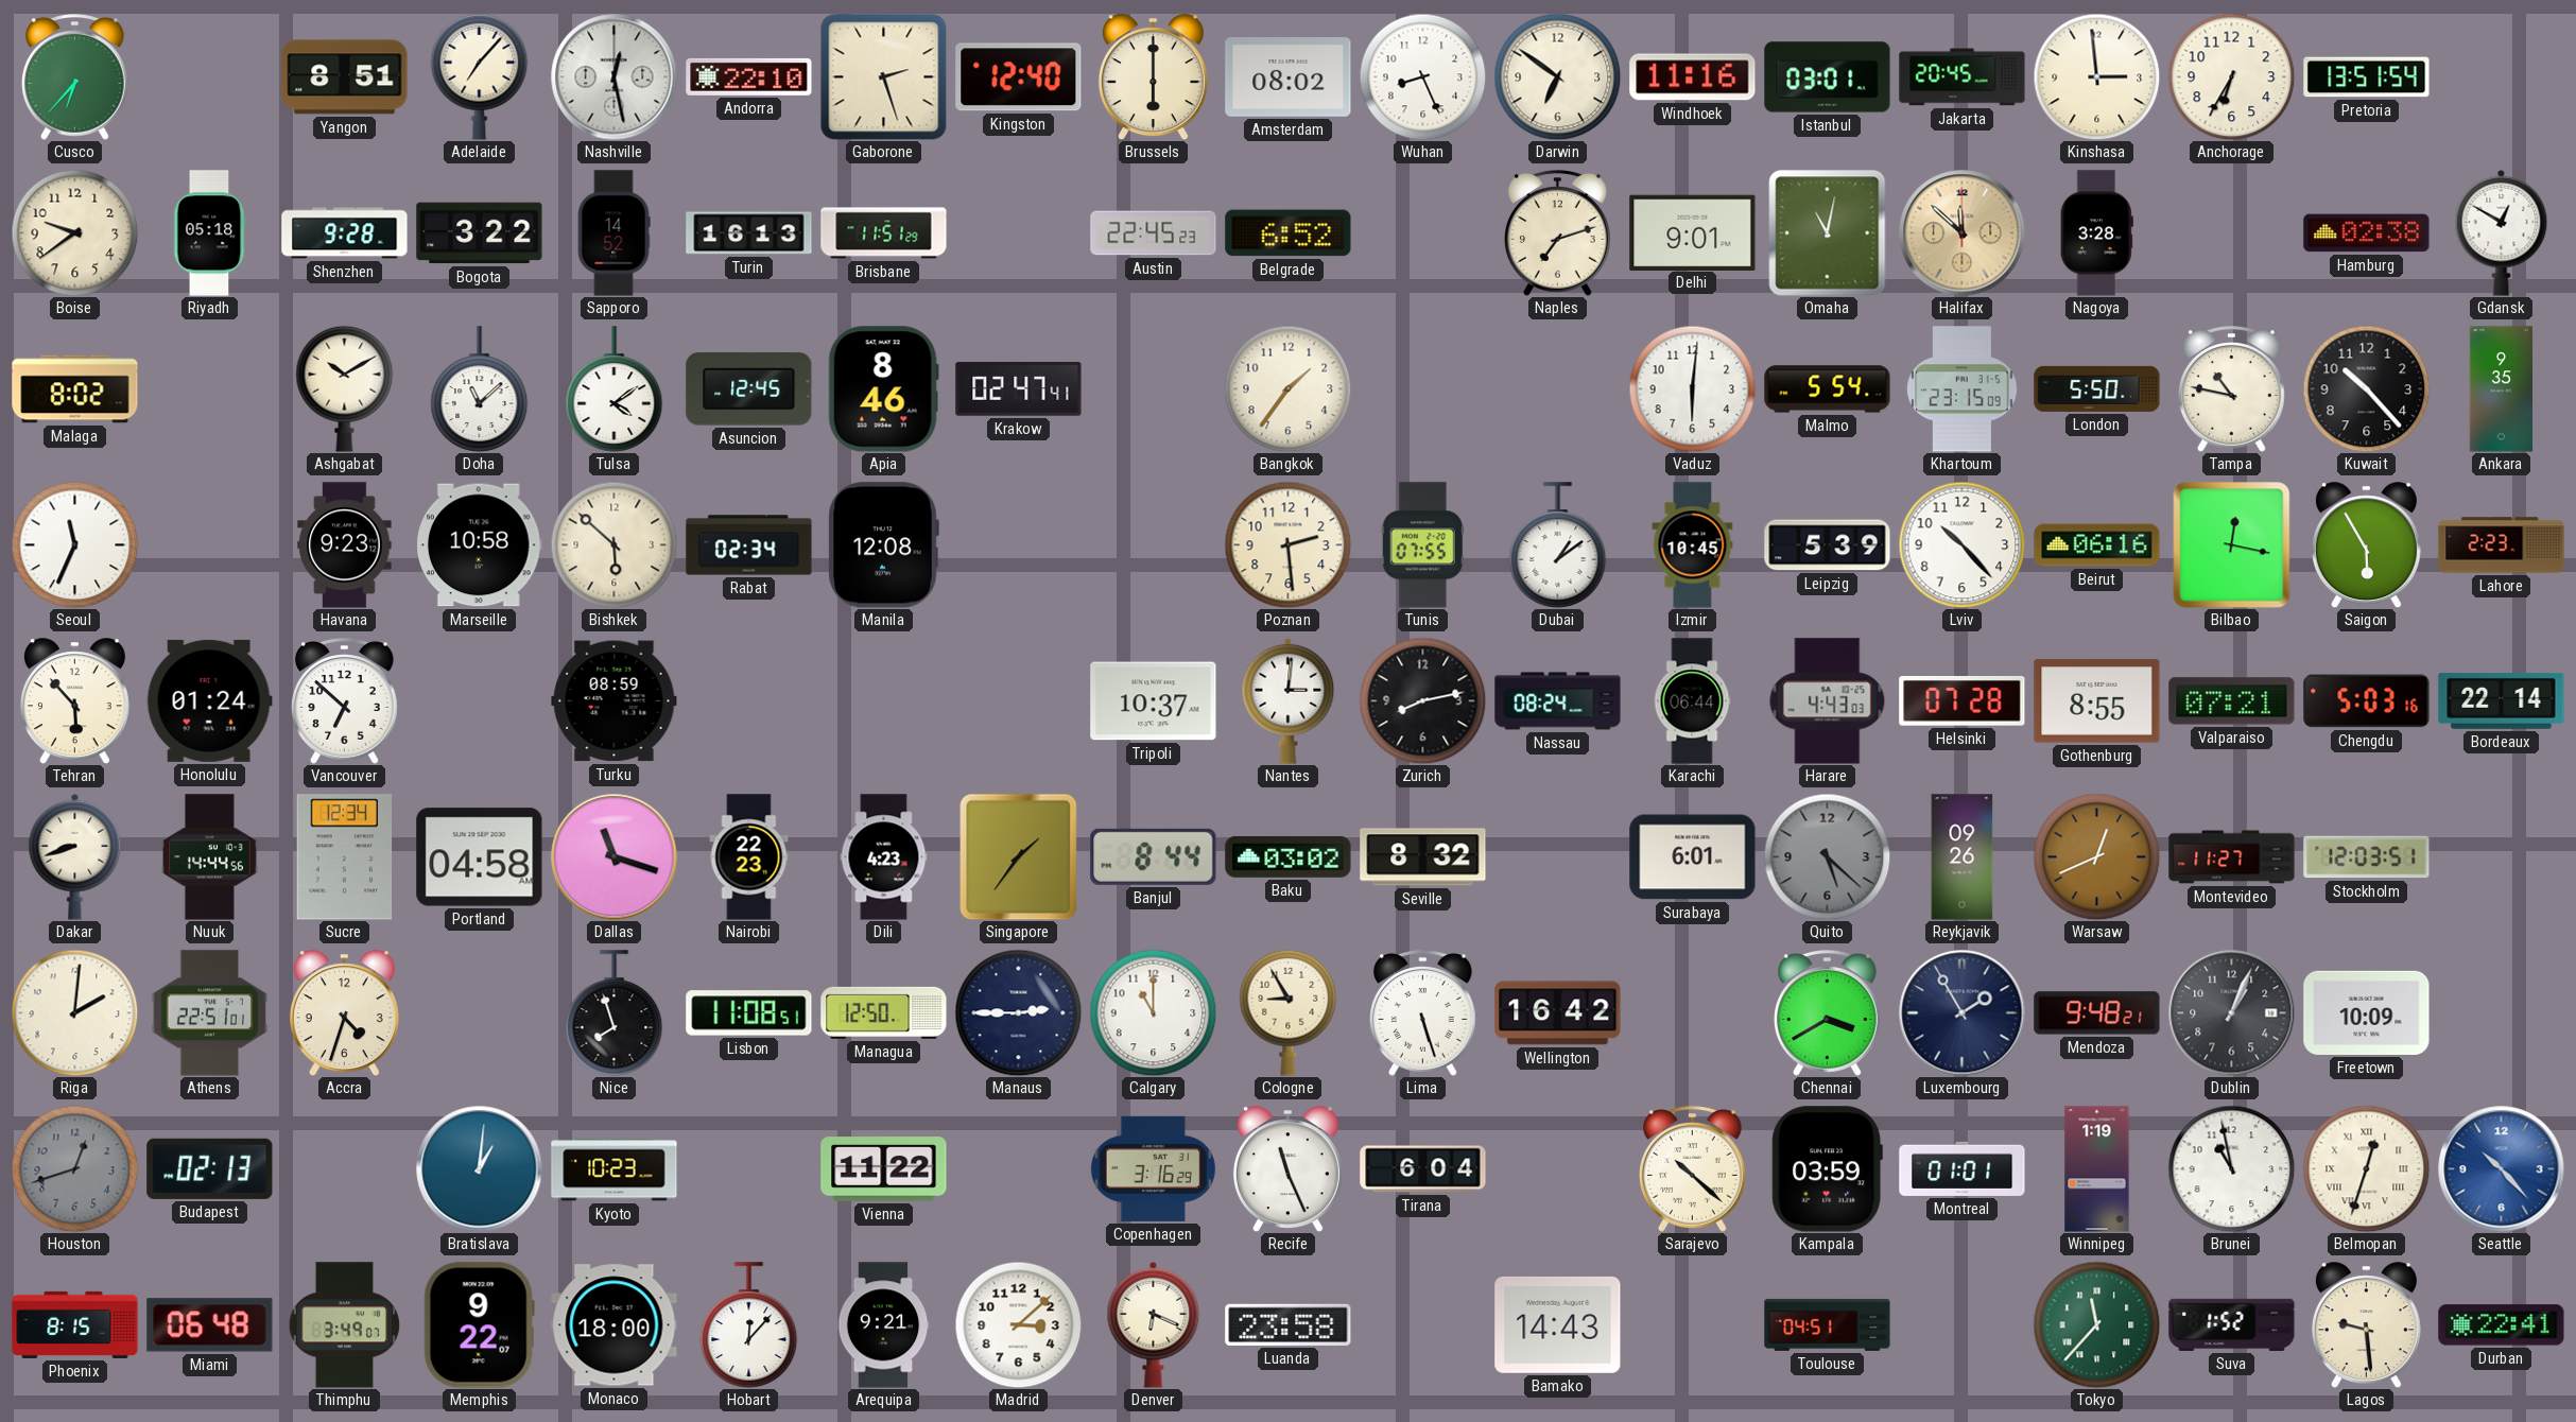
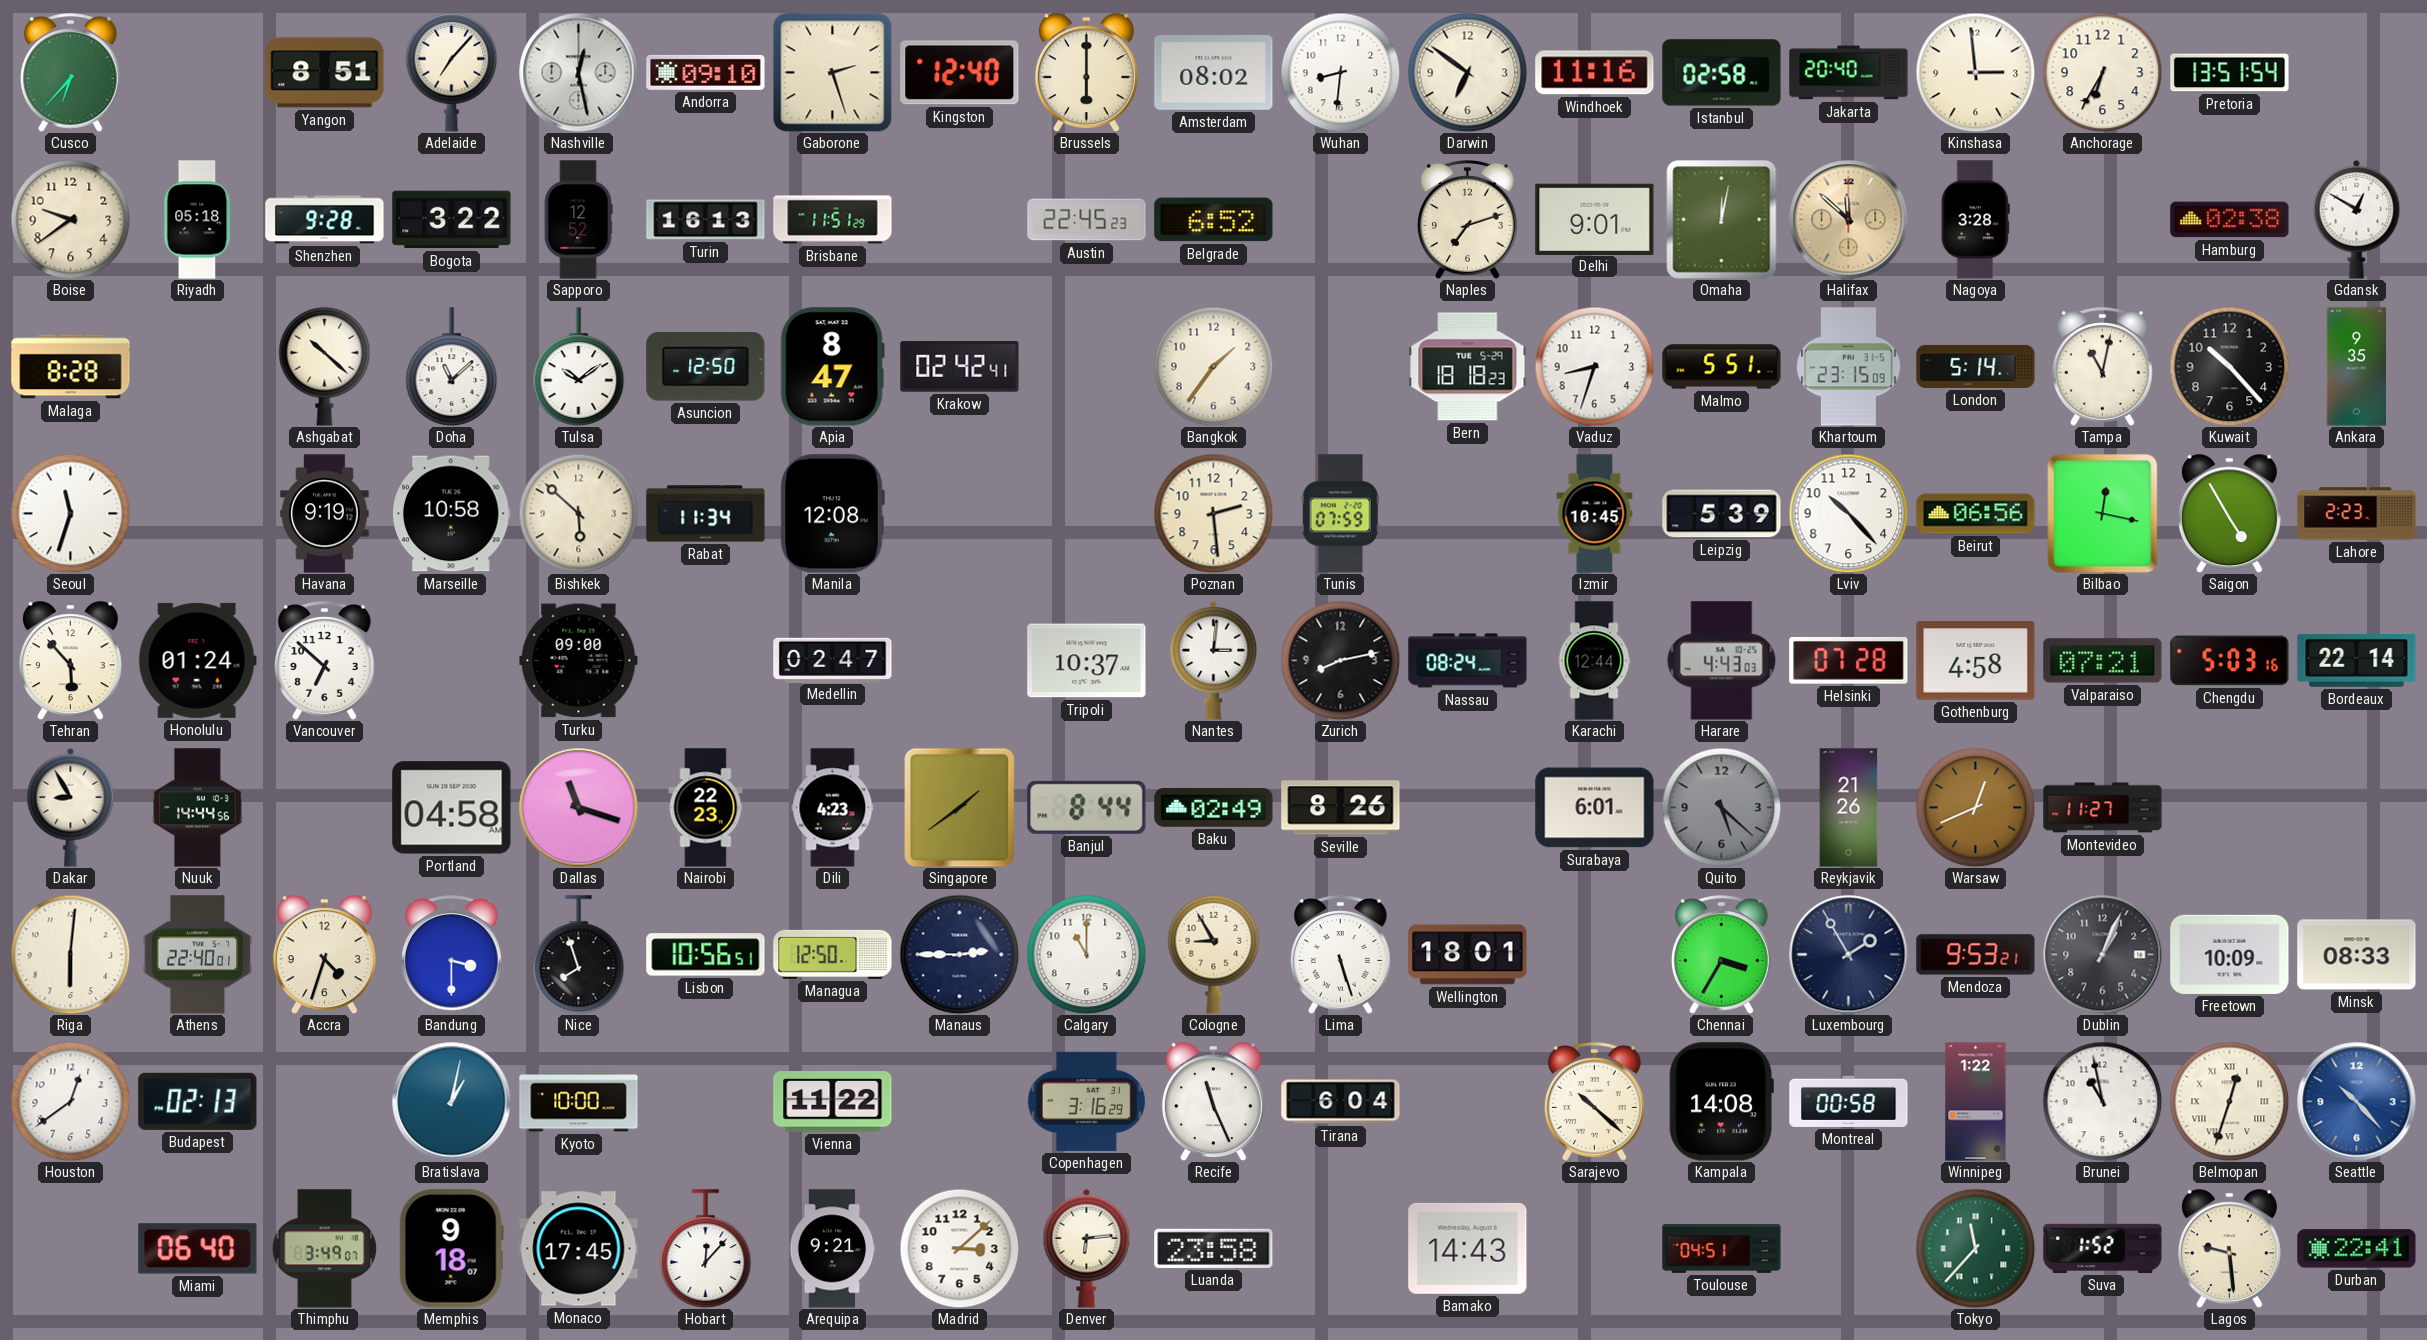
Andorra: 22:10 -> 09:10
Wuhan: 8:26 -> 8:31
Istanbul: 03:01 -> 02:58
Jakarta: 20:45 -> 20:40
Sapporo: 14:52 -> 12:52
Omaha: 11:02 -> 12:02
Malaga: 8:02 -> 8:28
Ashgabat: 10:10 -> 10:22
Tulsa: 4:09 -> 10:09
Asuncion: 12:45 -> 12:50
Apia: 8:46 -> 8:47
Krakow: 02:47 -> 02:42
Bern: none -> 18:18
Vaduz: 6:01 -> 8:33
Malmo: 5:54 -> 5:51
London: 5:50 -> 5:14
Tampa: 10:47 -> 11:02
Seoul: 11:34 -> 11:33
Havana: 9:23 -> 9:19
Rabat: 02:34 -> 11:34
Tunis: 07:55 -> 07:59
Dubai: 1:09 -> none
Beirut: 06:16 -> 06:56
Saigon: 5:55 -> 4:55
Turku: 08:59 -> 09:00
Medellin: none -> 02:47
Karachi: 06:44 -> 12:44
Gothenburg: 8:55 -> 4:58
Dakar: 8:42 -> 8:55
Sucre: 12:34 -> none
Singapore: 1:36 -> 1:39
Baku: 03:02 -> 02:49
Seville: 8:32 -> 8:26
Reykjavik: 09:26 -> 21:26
Stockholm: 12:03 -> none
Riga: 2:01 -> 6:01
Athens: 22:51 -> 22:40
Bandung: none -> 3:30
Lisbon: 11:08 -> 10:56
Wellington: 16:42 -> 18:01
Chennai: 3:40 -> 3:35
Mendoza: 9:48 -> 9:53
Minsk: none -> 08:33
Houston: 12:42 -> 12:39
Houston dial: grey -> white
Bratislava: 1:01 -> 1:02
Kyoto: 10:23 -> 10:00
Kampala: 03:59 -> 14:08
Montreal: 01:01 -> 00:58
Winnipeg: 1:19 -> 1:22
Phoenix: 8:15 -> none
Miami: 06:48 -> 06:40
Memphis: 9:22 -> 9:18
Monaco: 18:00 -> 17:45
Denver: 6:19 -> 6:14
